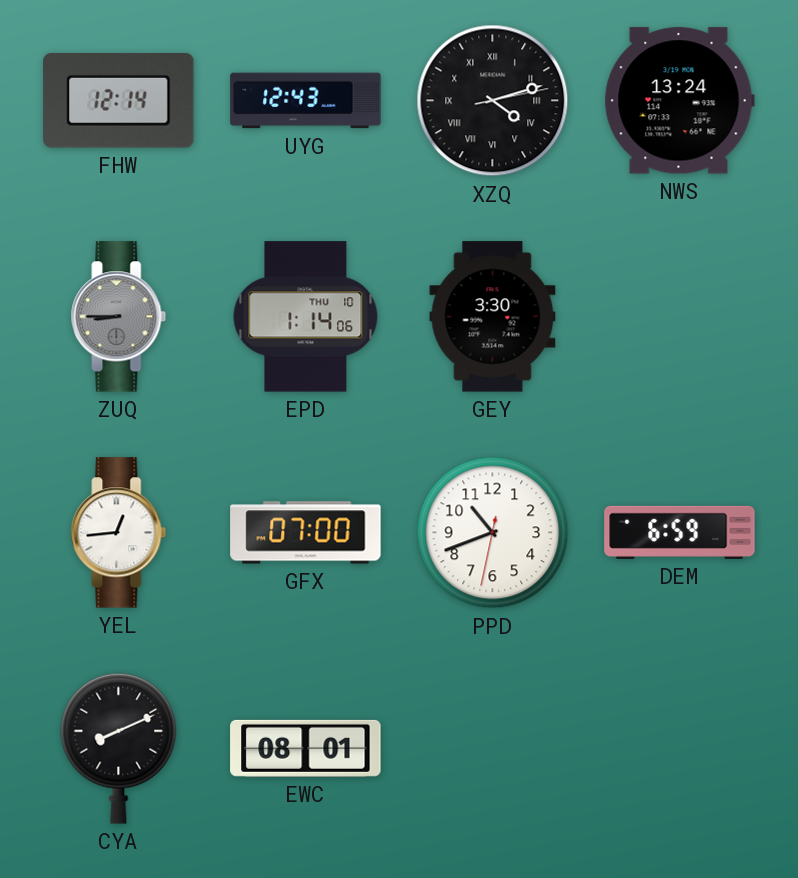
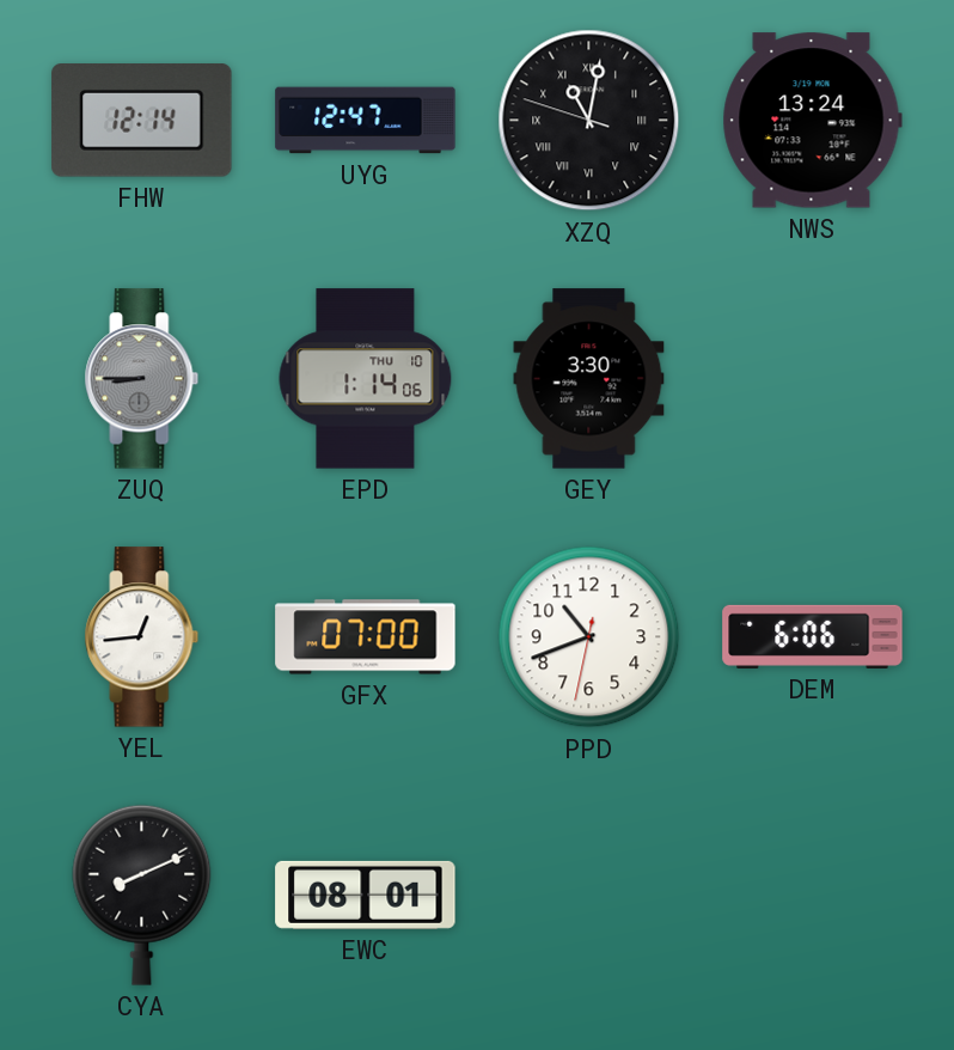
UYG: 12:43 -> 12:47
XZQ: 4:12 -> 11:01
DEM: 6:59 -> 6:06
